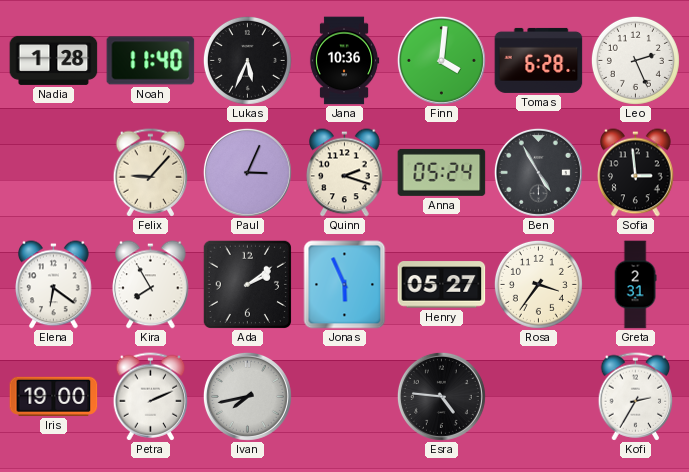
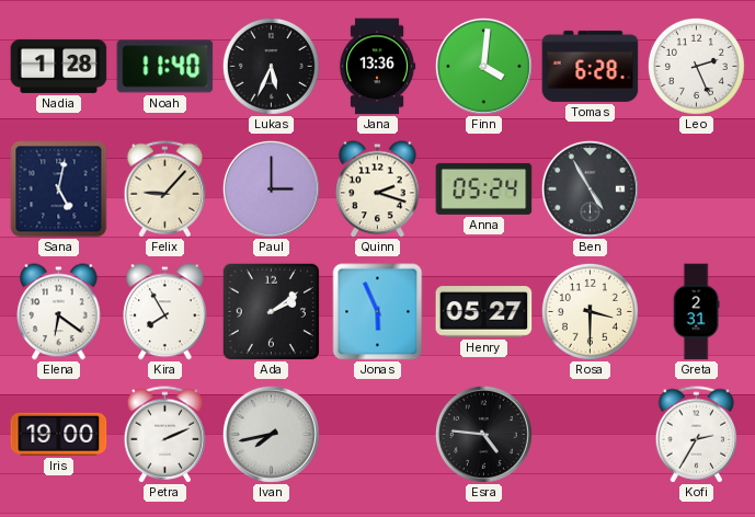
Jana: 10:36 -> 13:36
Sana: none -> 5:02
Paul: 3:04 -> 3:00
Sofia: 2:59 -> none
Rosa: 3:36 -> 3:30
